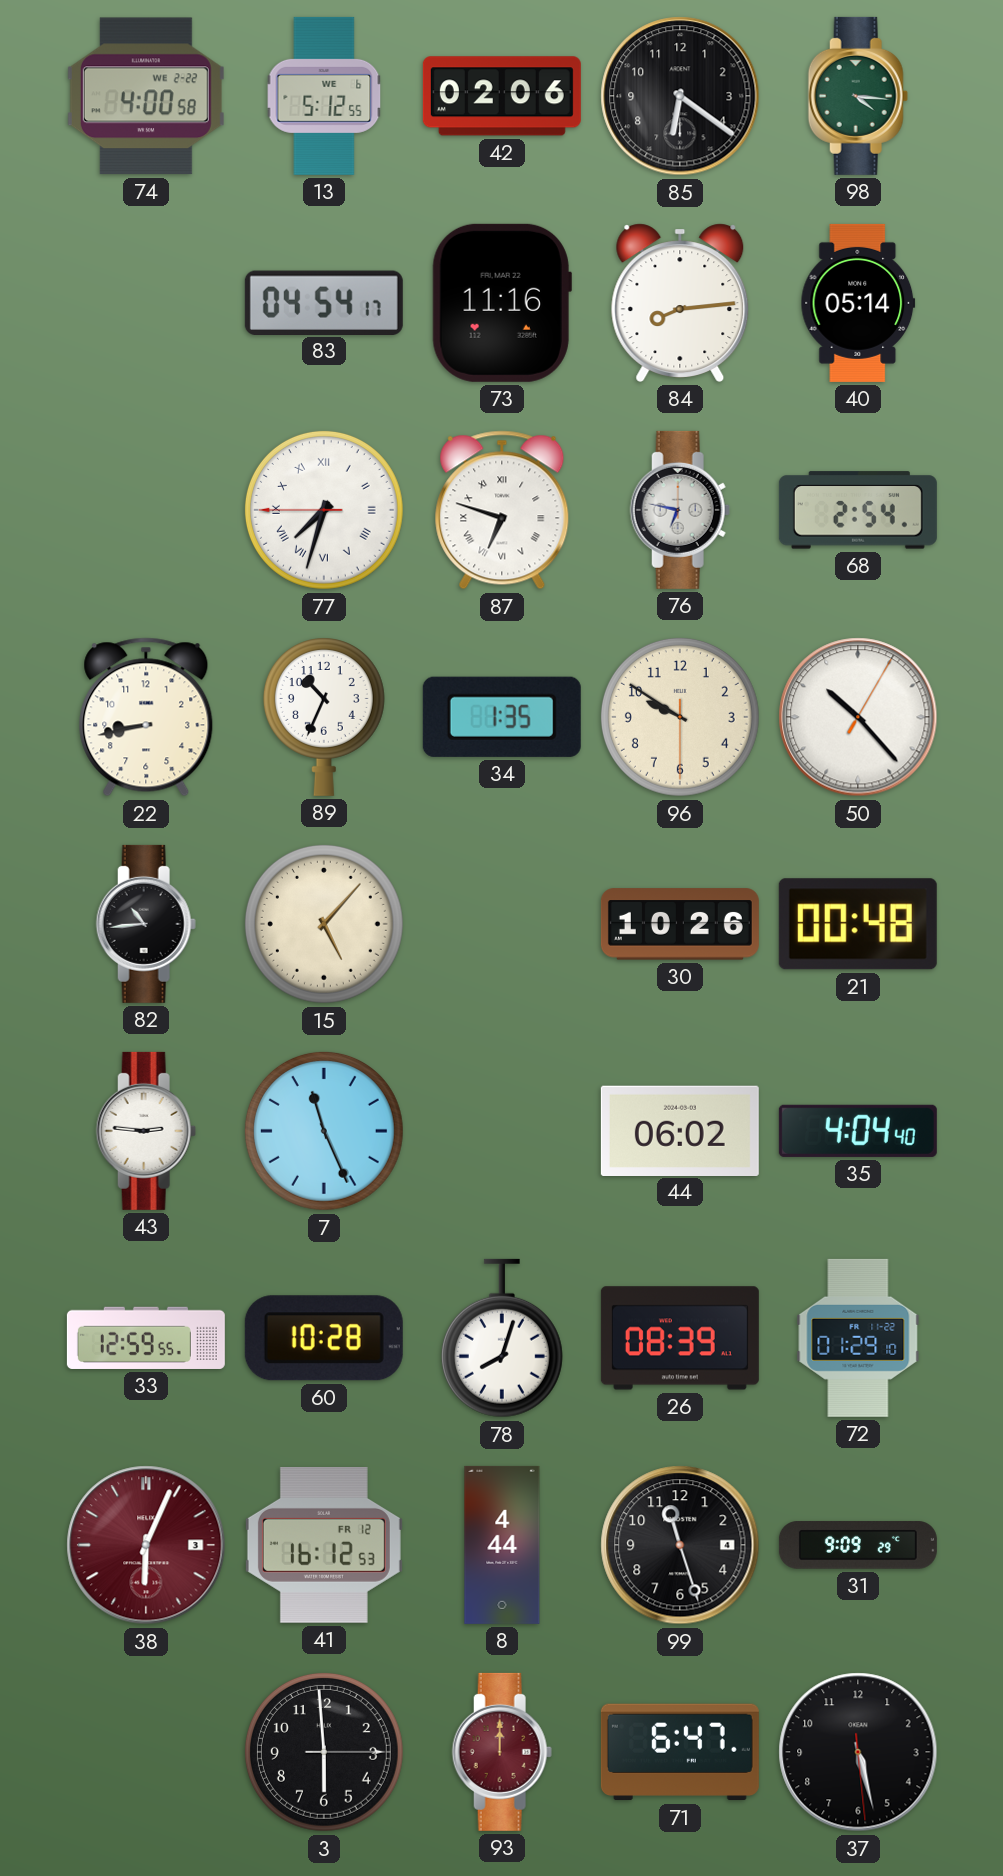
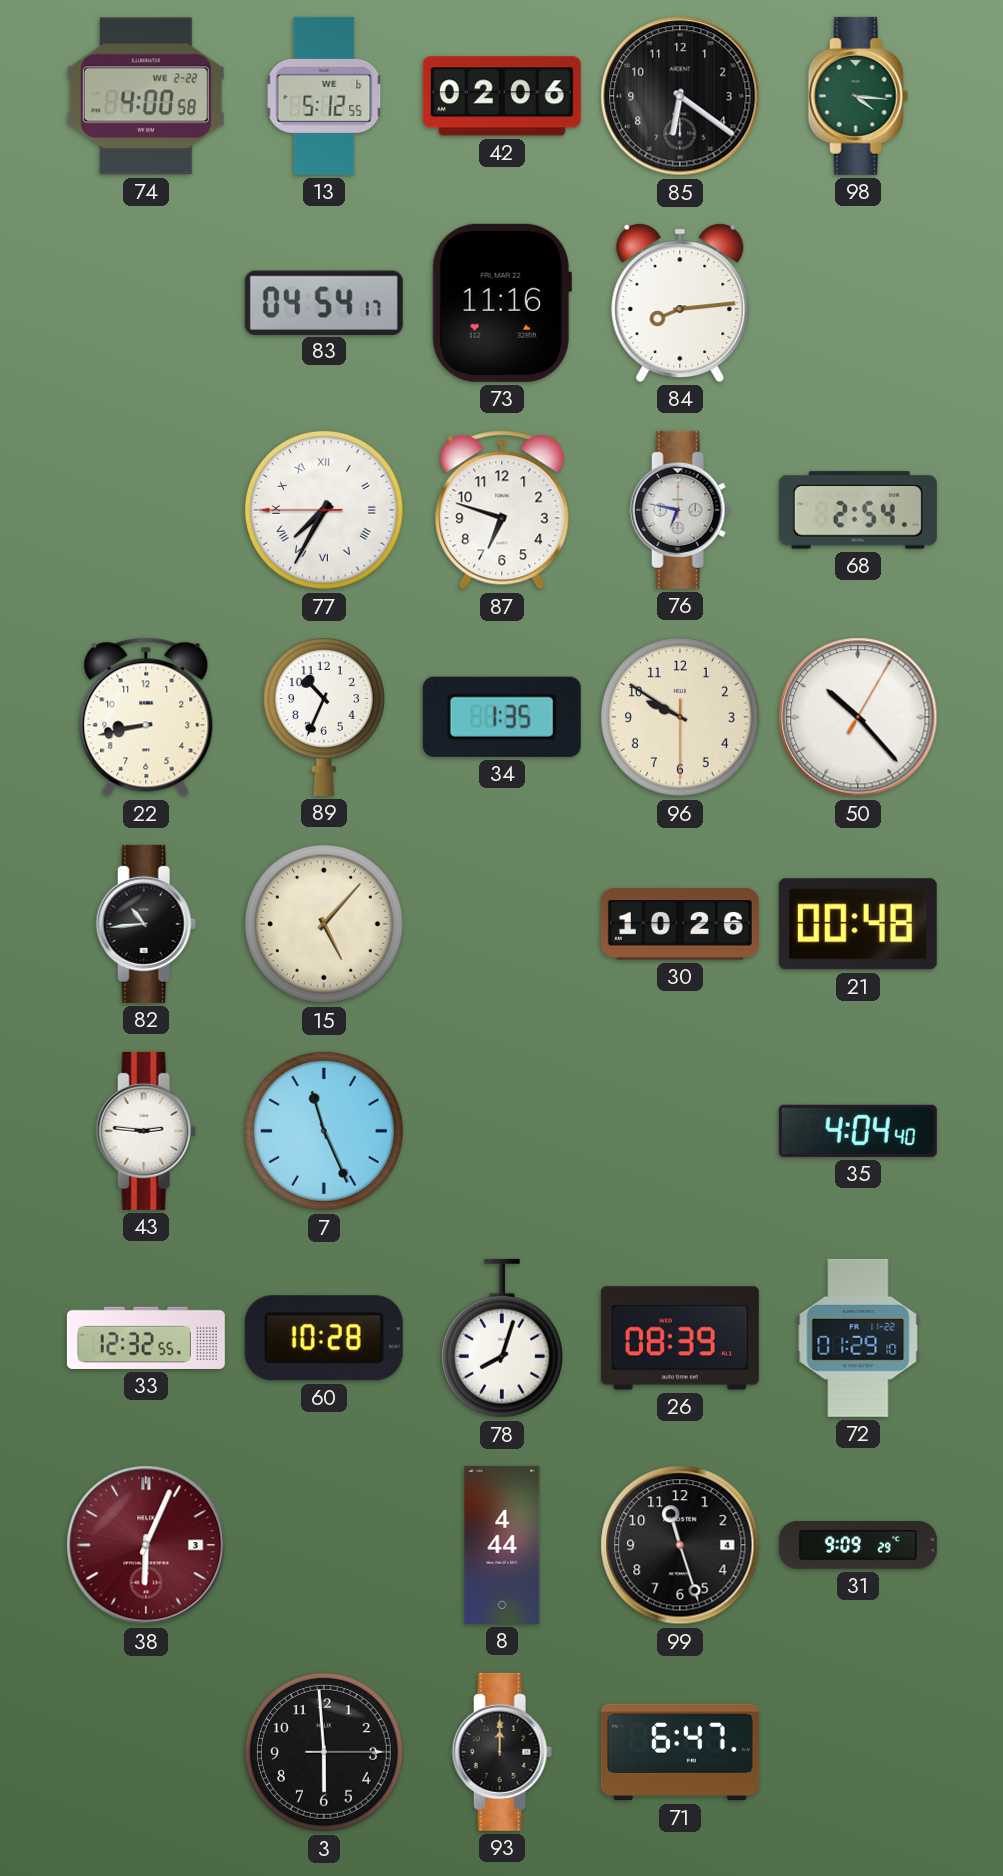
40: 05:14 -> none
77: 7:32 -> 7:34
87 numerals: Roman -> Arabic
44: 06:02 -> none
33: 12:59 -> 12:32
41: 16:12 -> none
93 dial: burgundy -> black
37: 5:27 -> none
